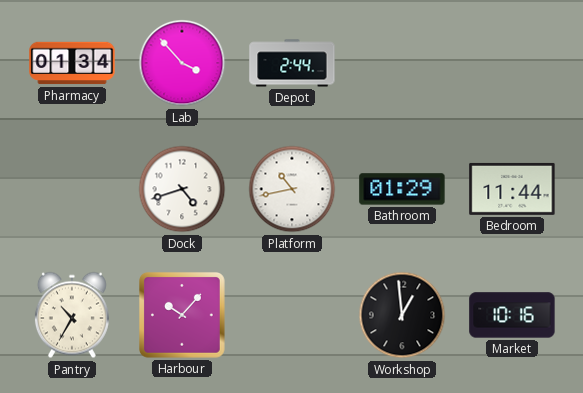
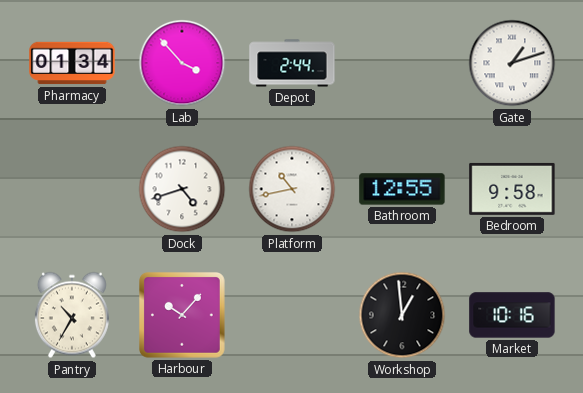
Gate: none -> 1:12
Bathroom: 01:29 -> 12:55
Bedroom: 11:44 -> 9:58
